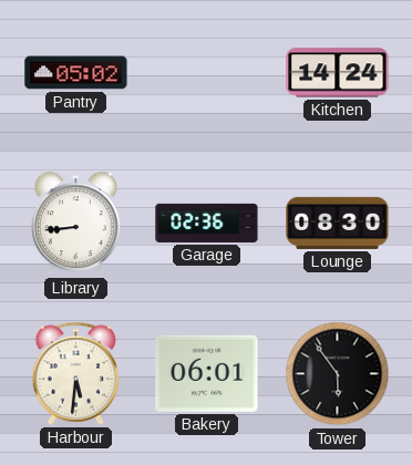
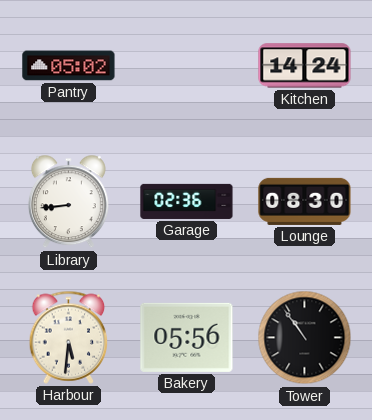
Bakery: 06:01 -> 05:56
Tower: 5:54 -> 10:54
